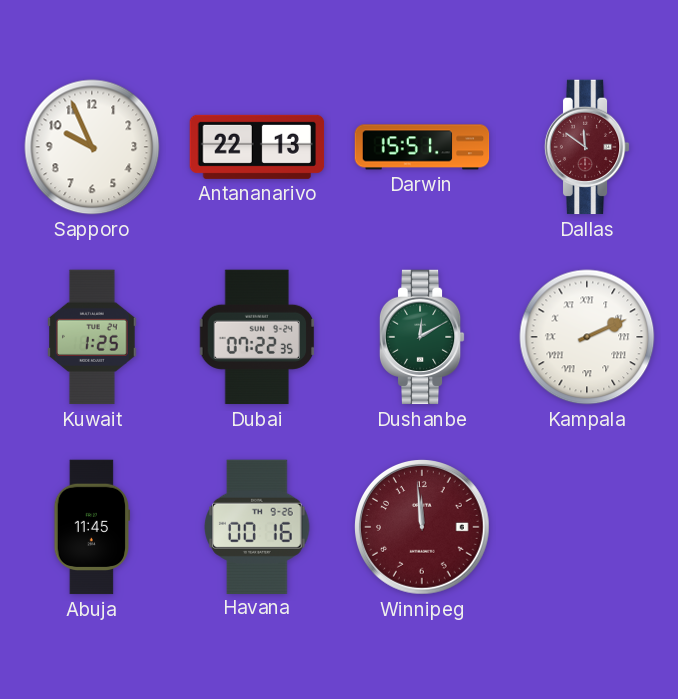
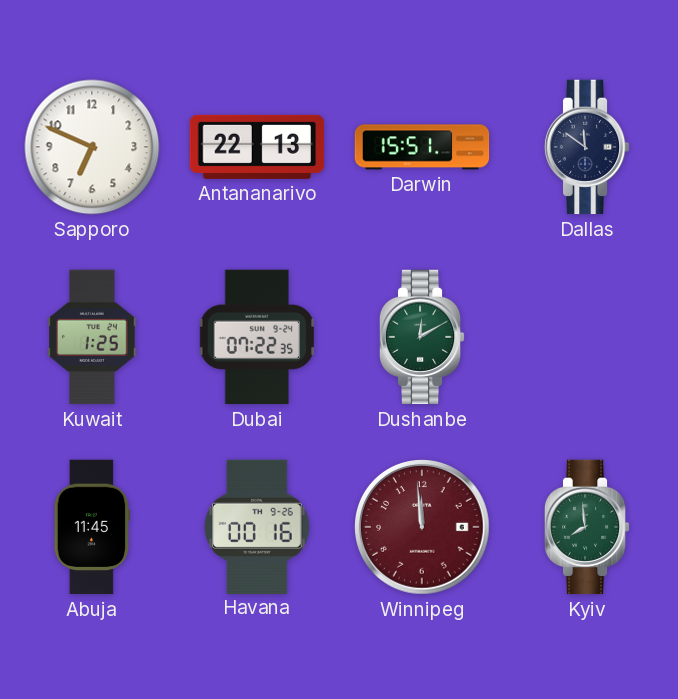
Sapporo: 9:56 -> 6:49
Dallas dial: burgundy -> navy
Kampala: 2:11 -> none
Kyiv: none -> 7:59
